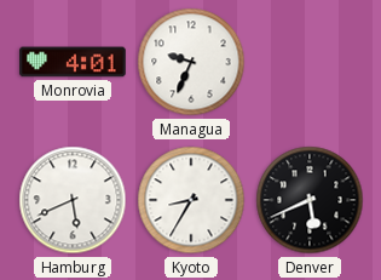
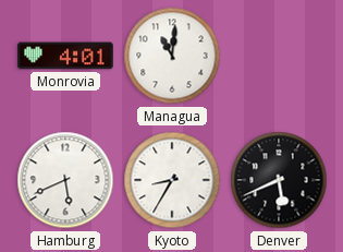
Managua: 9:34 -> 11:01
